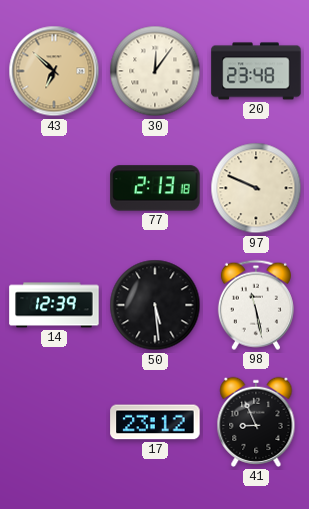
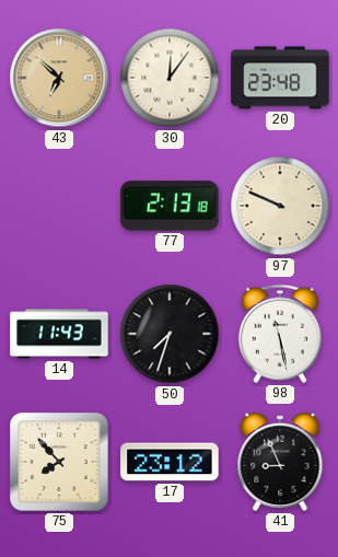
14: 12:39 -> 11:43
50: 5:29 -> 7:33
75: none -> 7:53
